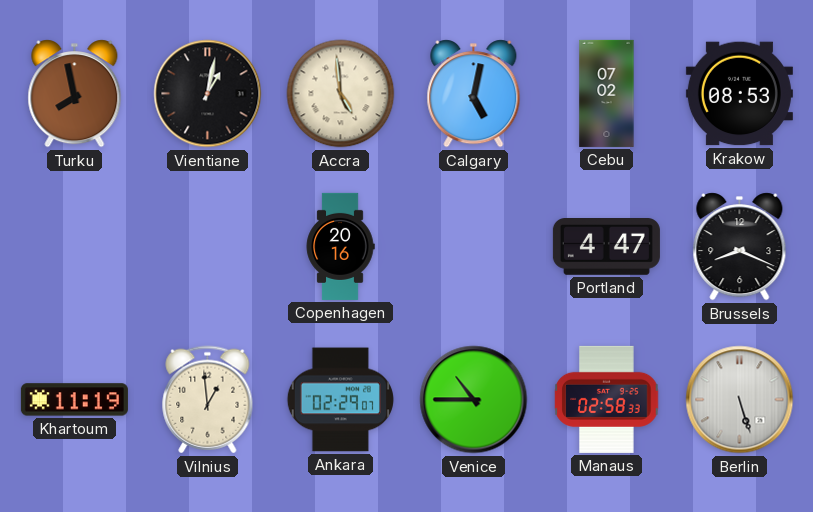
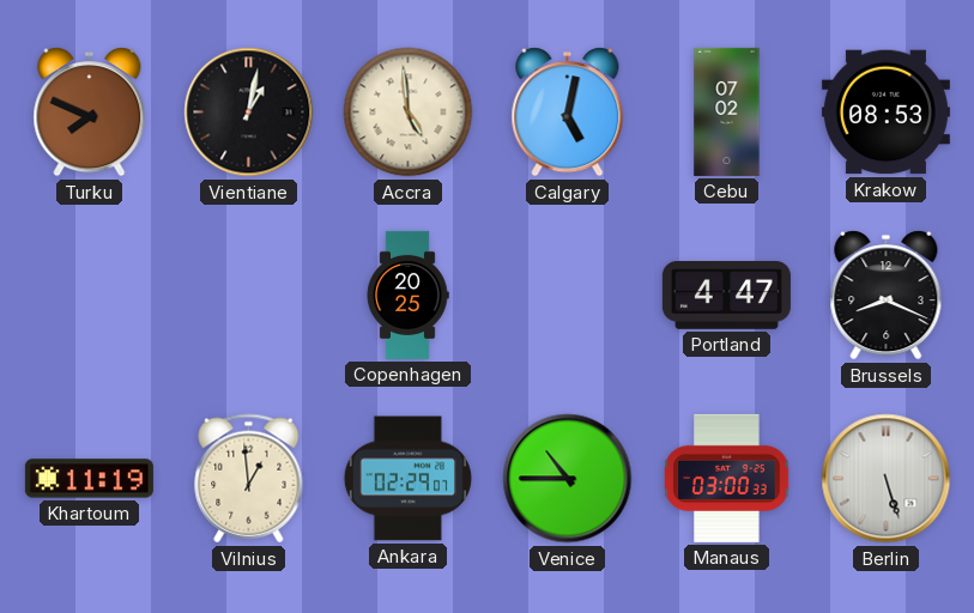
Turku: 7:58 -> 7:49
Copenhagen: 20:16 -> 20:25
Manaus: 02:58 -> 03:00
